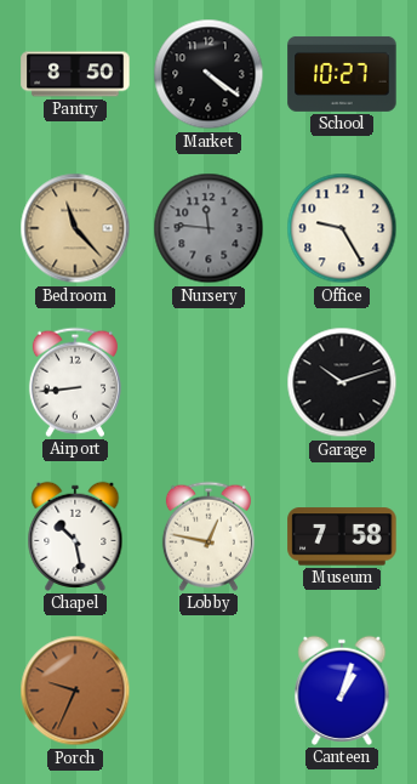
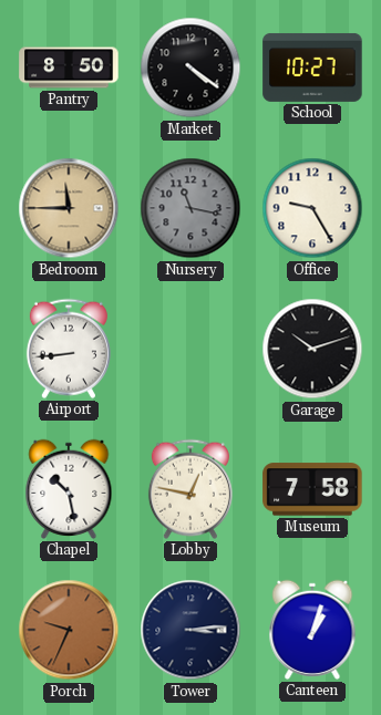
Bedroom: 11:23 -> 11:45
Nursery: 11:46 -> 11:17
Tower: none -> 3:14
